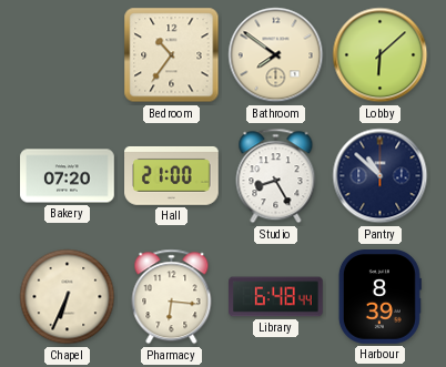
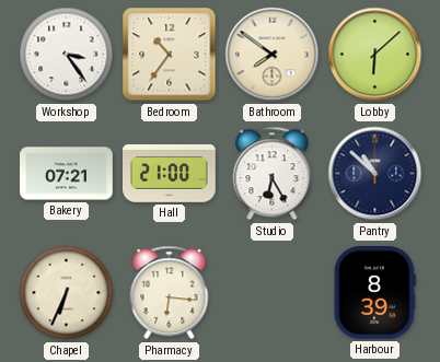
Workshop: none -> 3:24
Bakery: 07:20 -> 07:21
Studio: 8:25 -> 6:25
Library: 6:48 -> none
